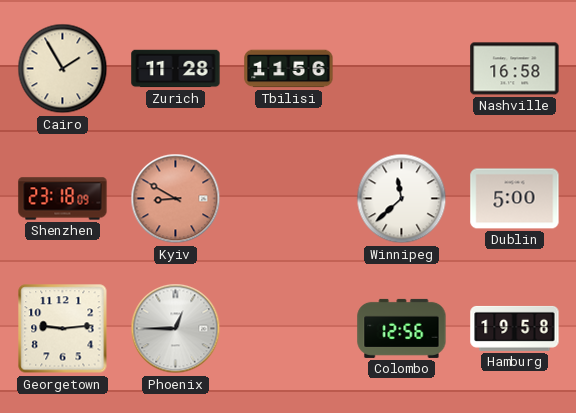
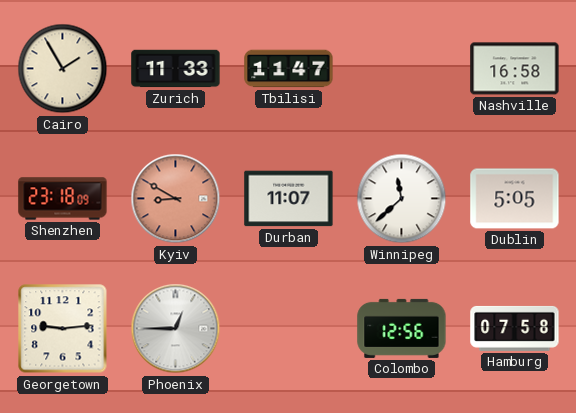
Zurich: 11:28 -> 11:33
Tbilisi: 11:56 -> 11:47
Durban: none -> 11:07
Dublin: 5:00 -> 5:05
Hamburg: 19:58 -> 07:58
